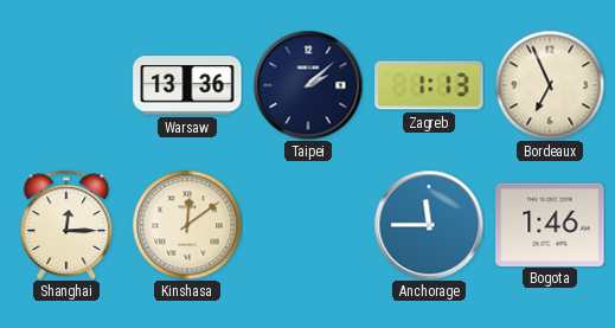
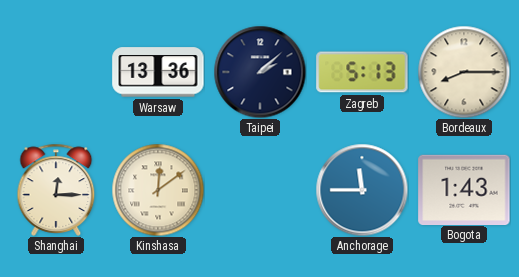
Zagreb: 1:13 -> 5:13
Bordeaux: 6:56 -> 8:15
Bogota: 1:46 -> 1:43
